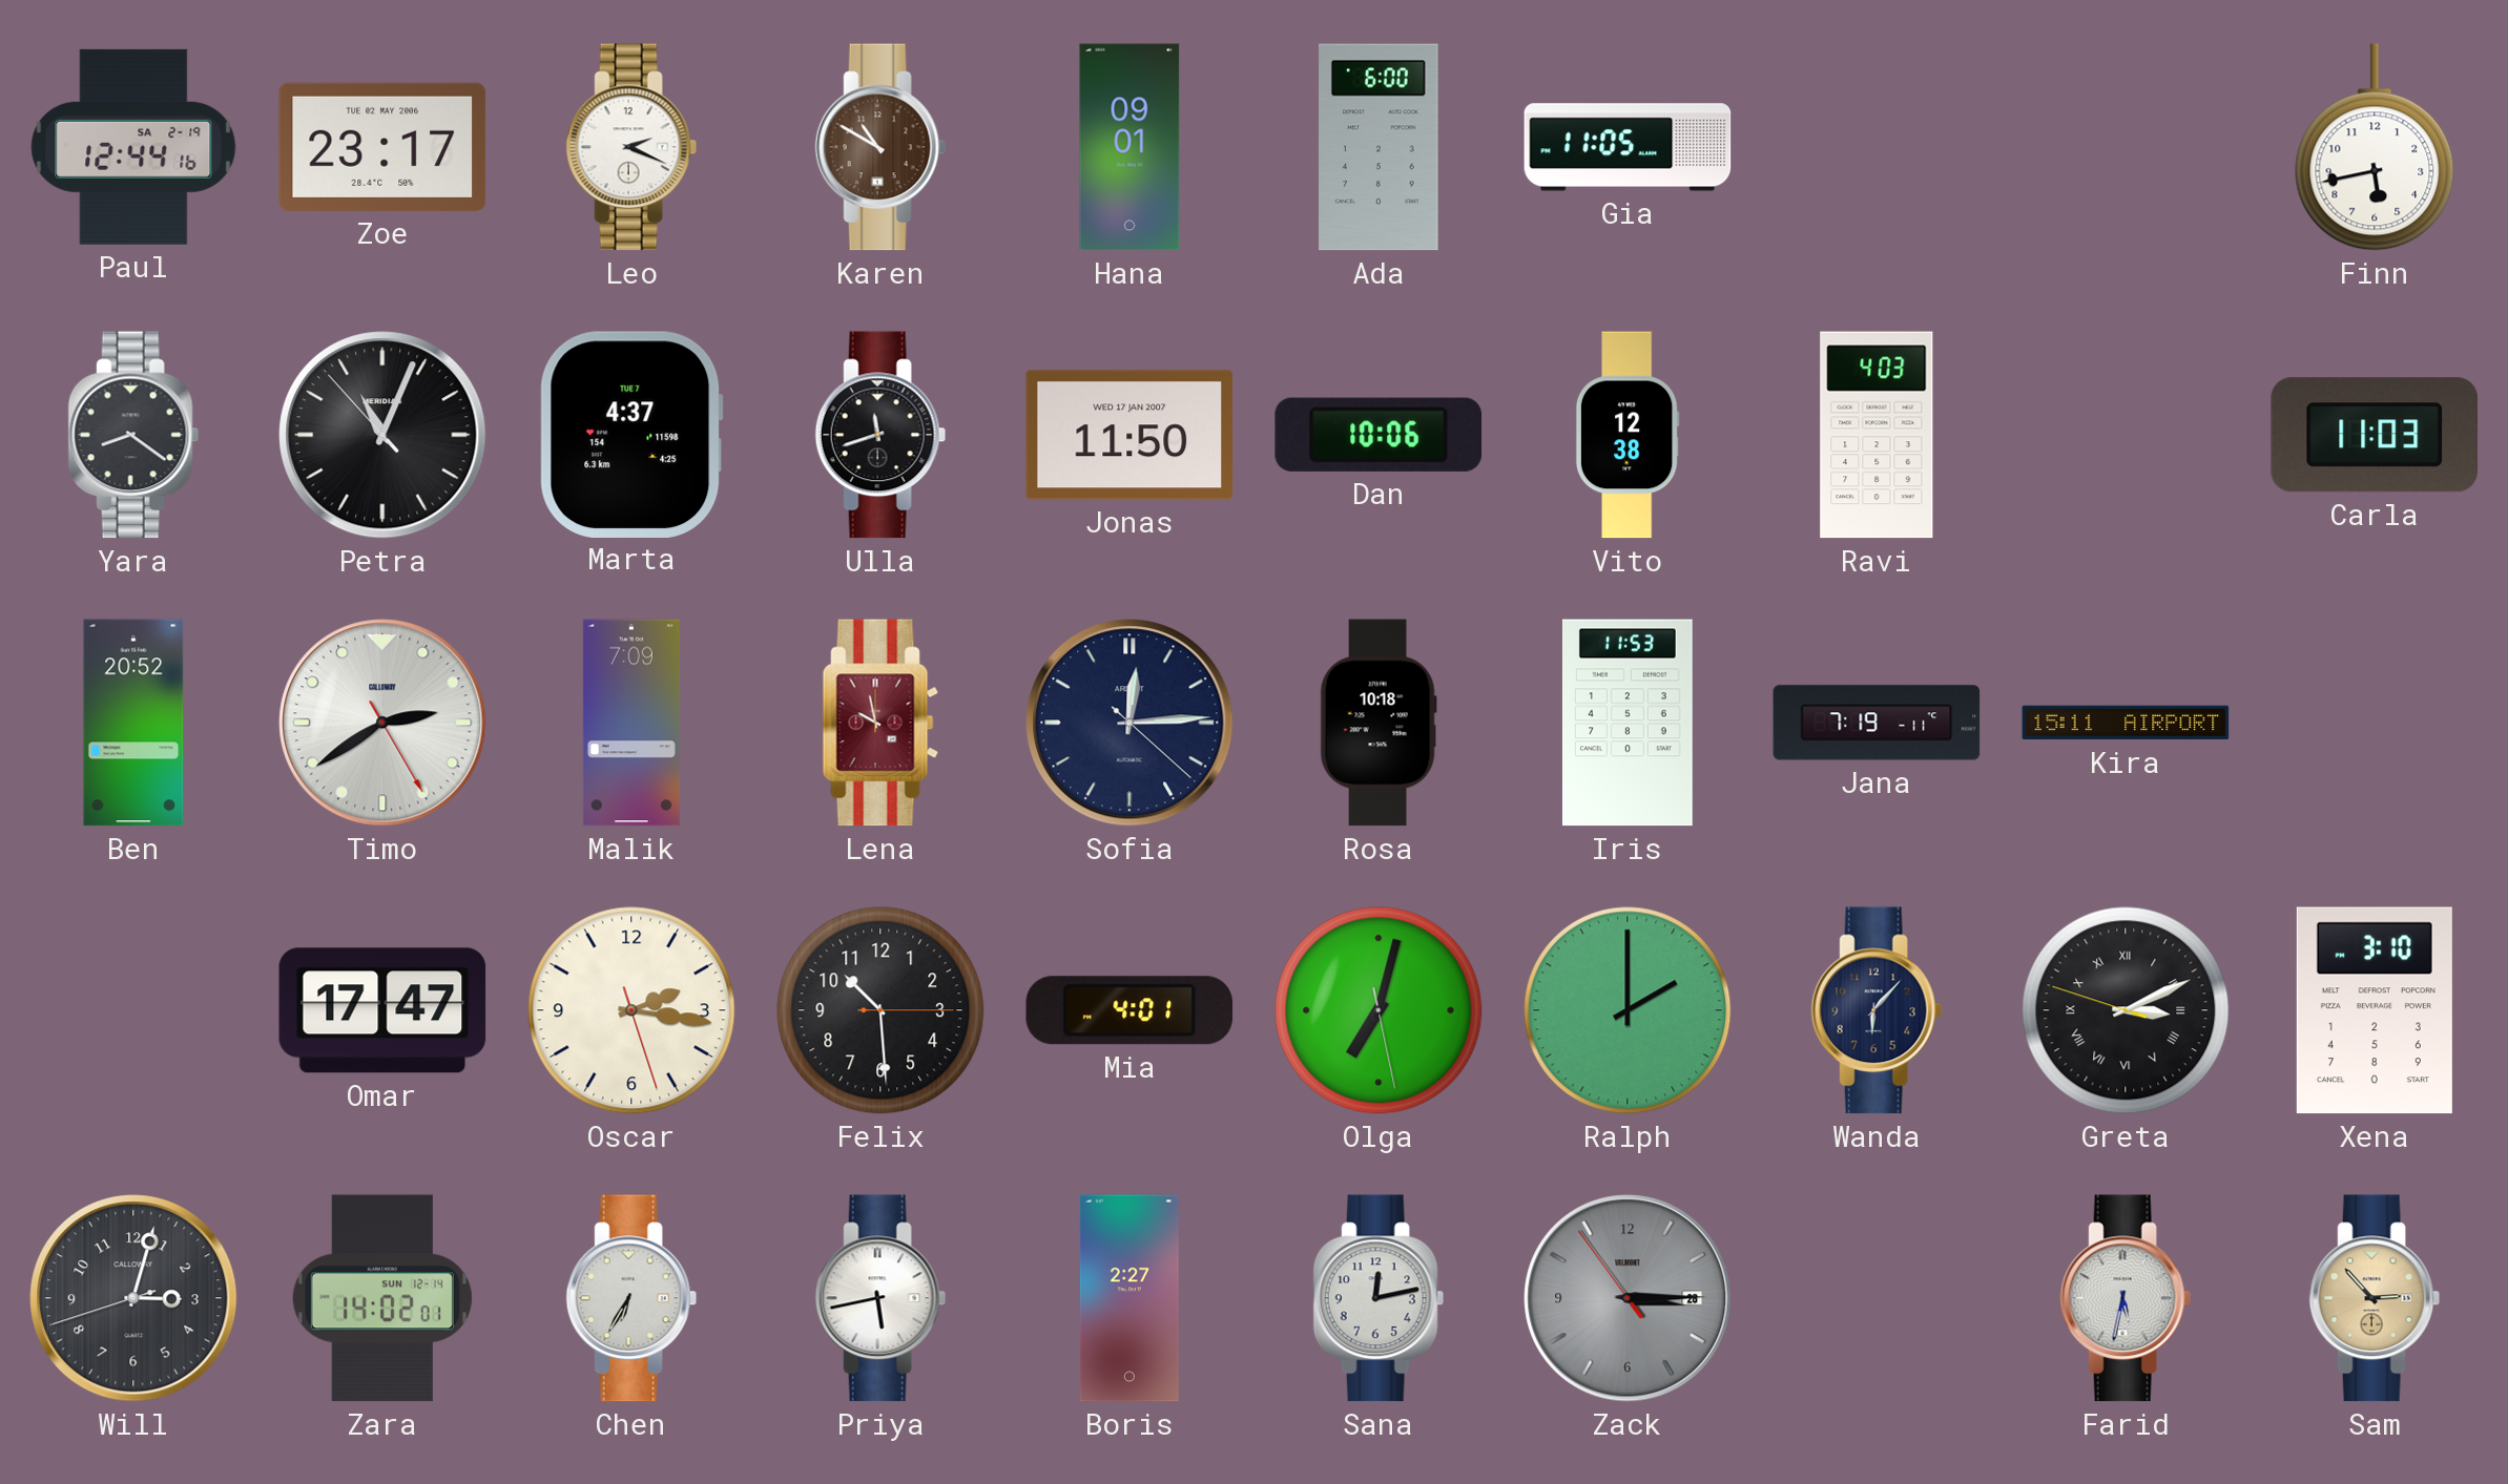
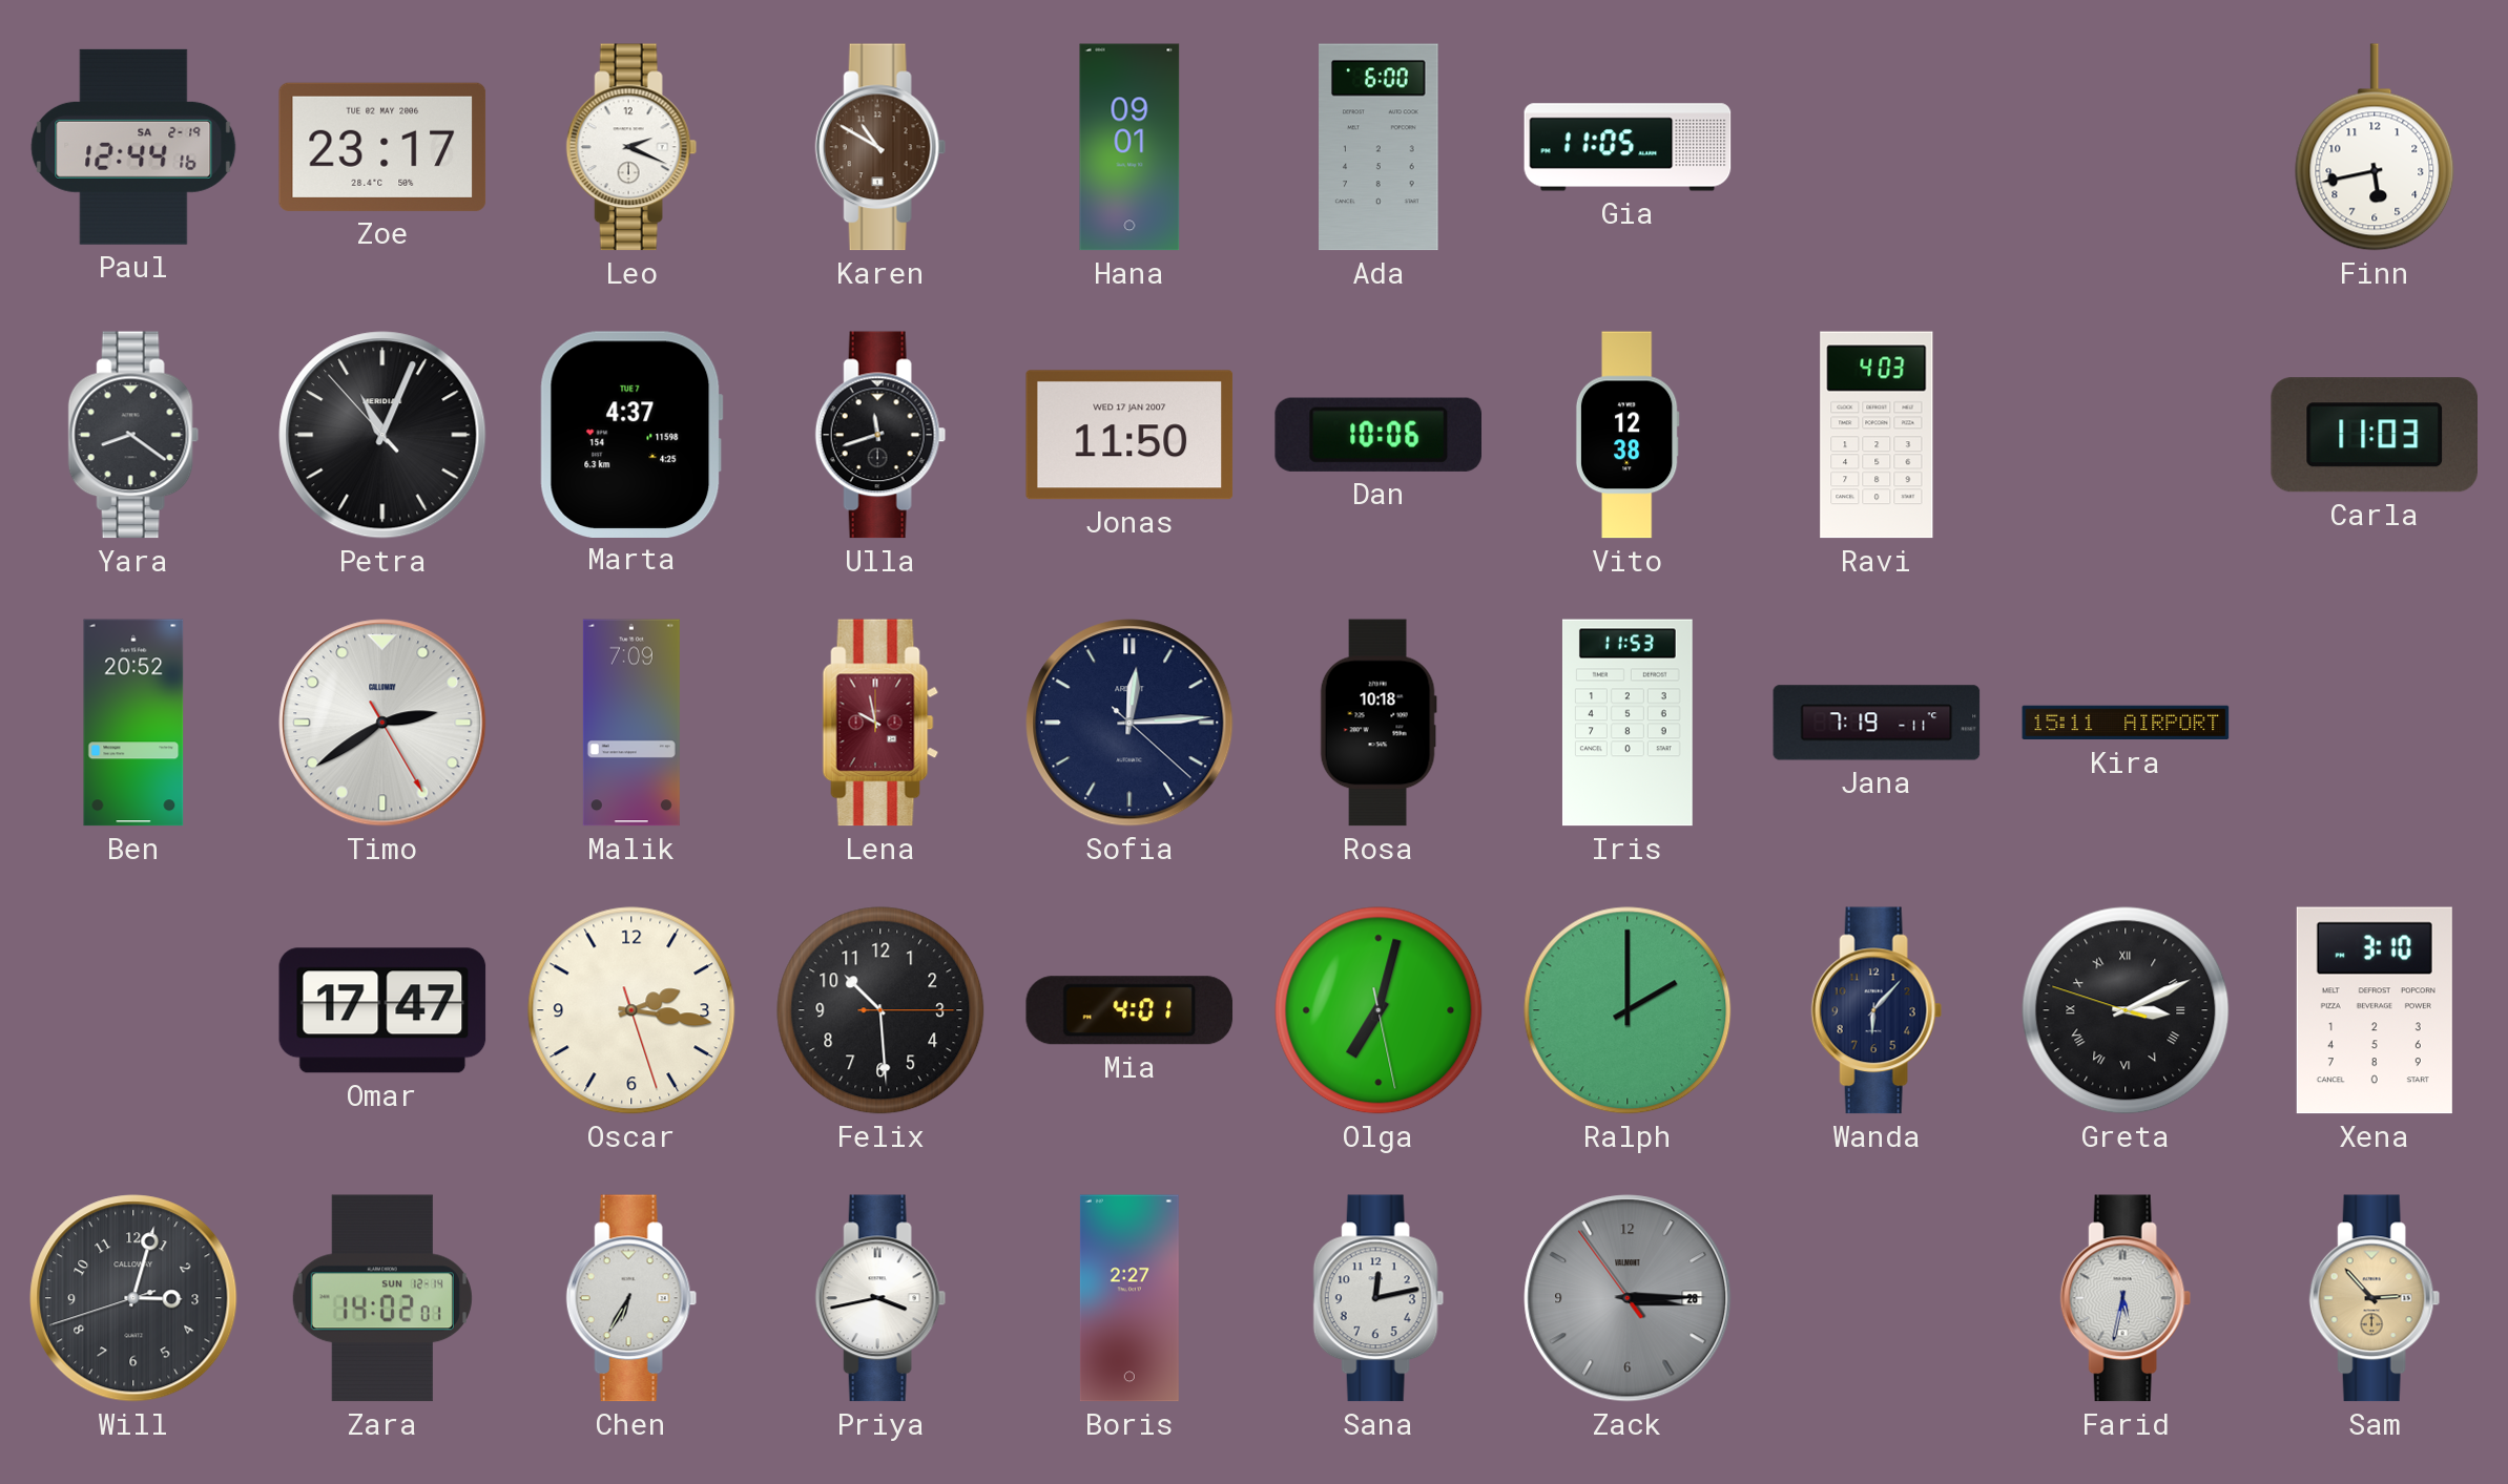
Priya: 5:43 -> 3:43
